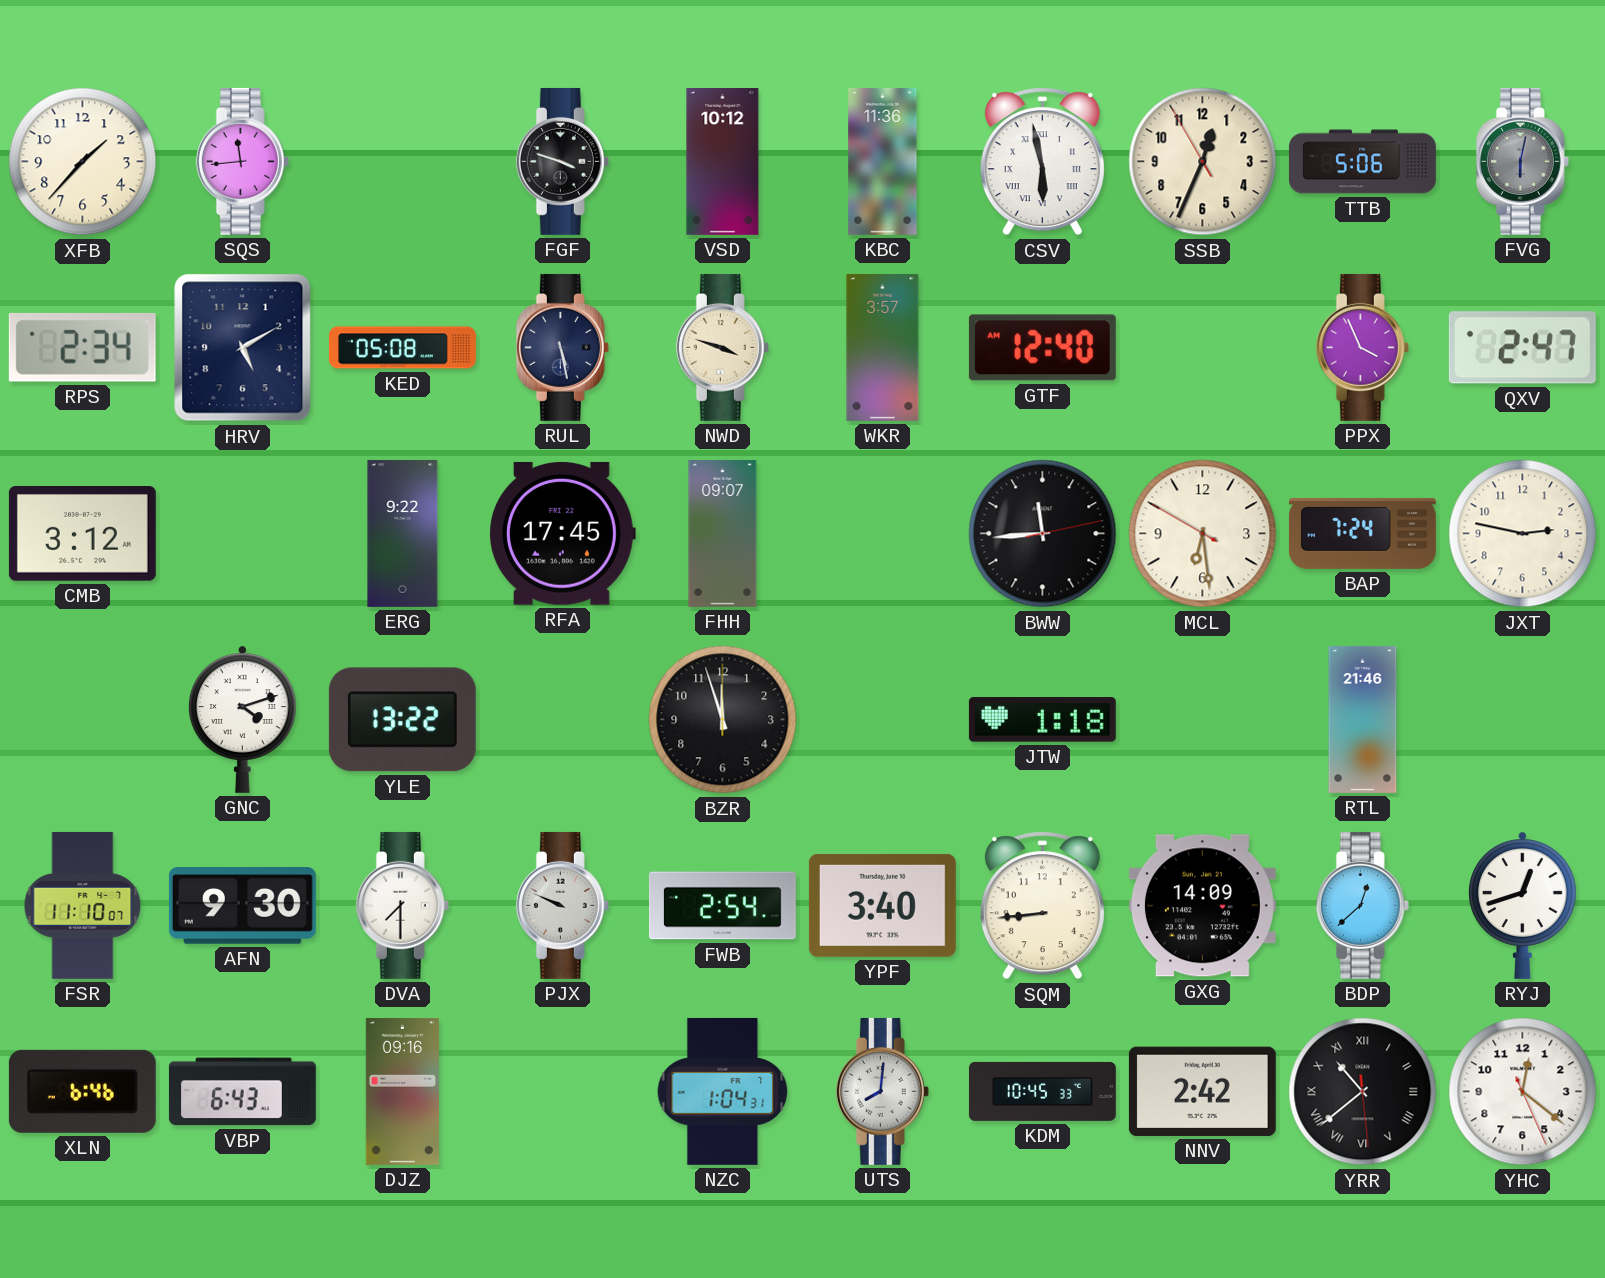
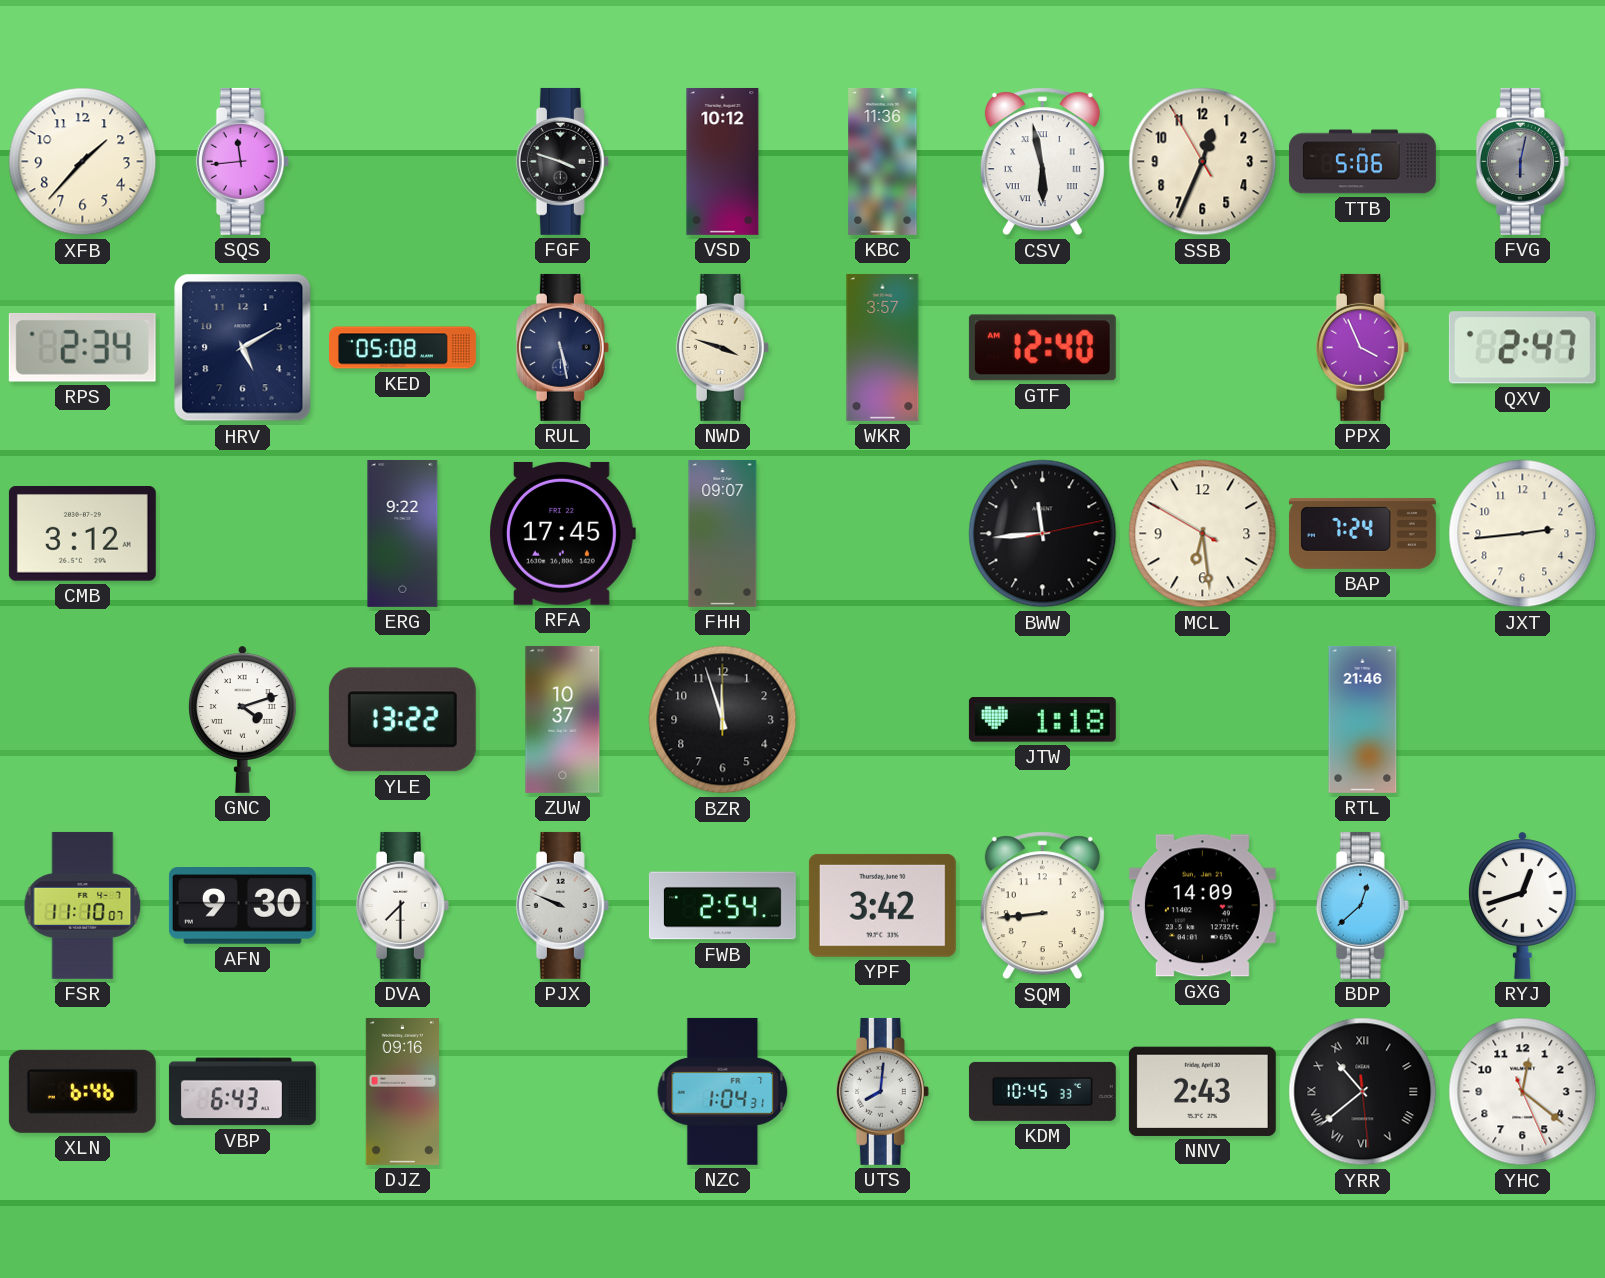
JXT: 2:47 -> 2:44
ZUW: none -> 10:37
YPF: 3:40 -> 3:42
NNV: 2:42 -> 2:43
